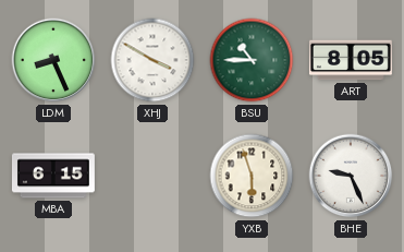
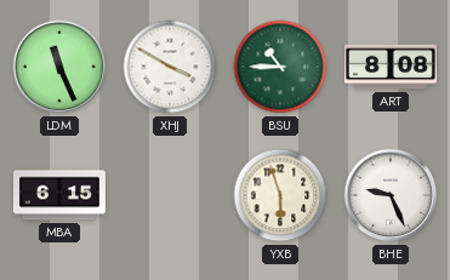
LDM: 8:26 -> 11:26
ART: 8:05 -> 8:08
